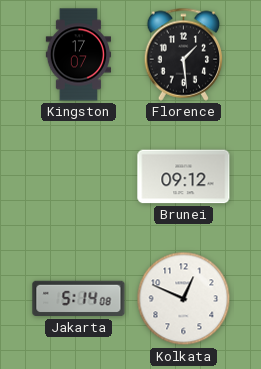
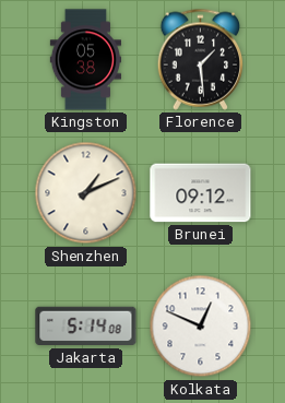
Kingston: 17:07 -> 05:38
Shenzhen: none -> 1:11
